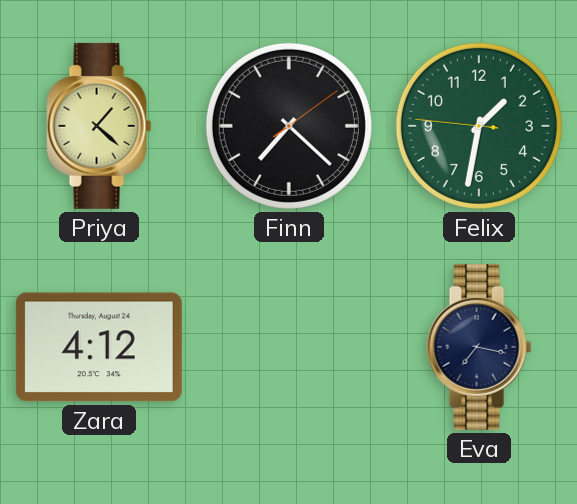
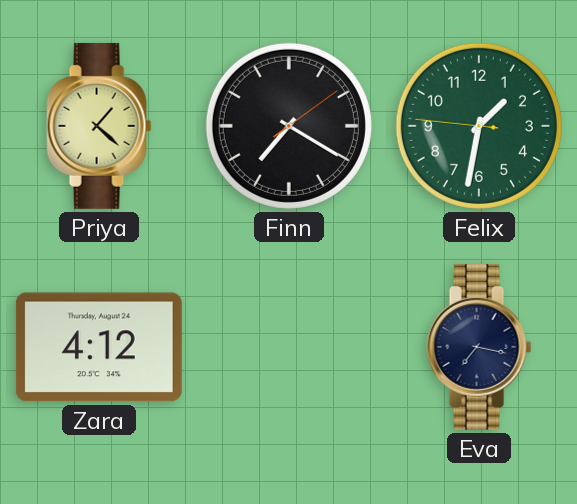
Finn: 7:22 -> 7:20
